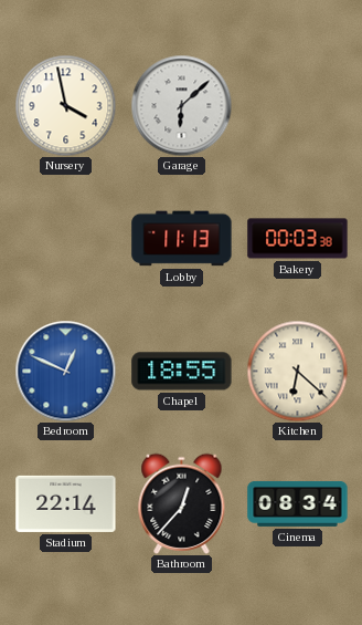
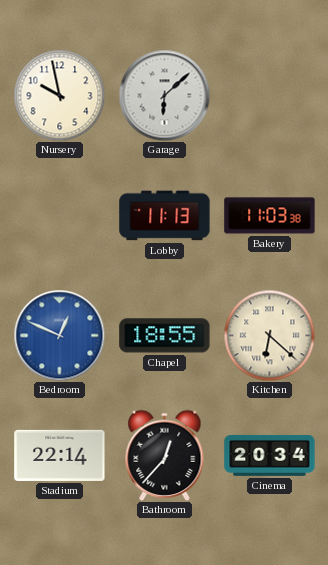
Nursery: 3:58 -> 9:58
Bakery: 00:03 -> 11:03
Cinema: 08:34 -> 20:34
